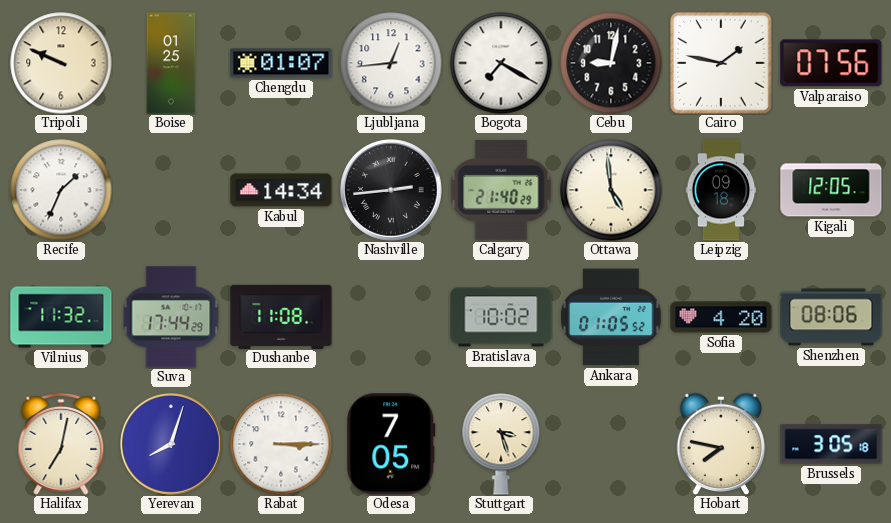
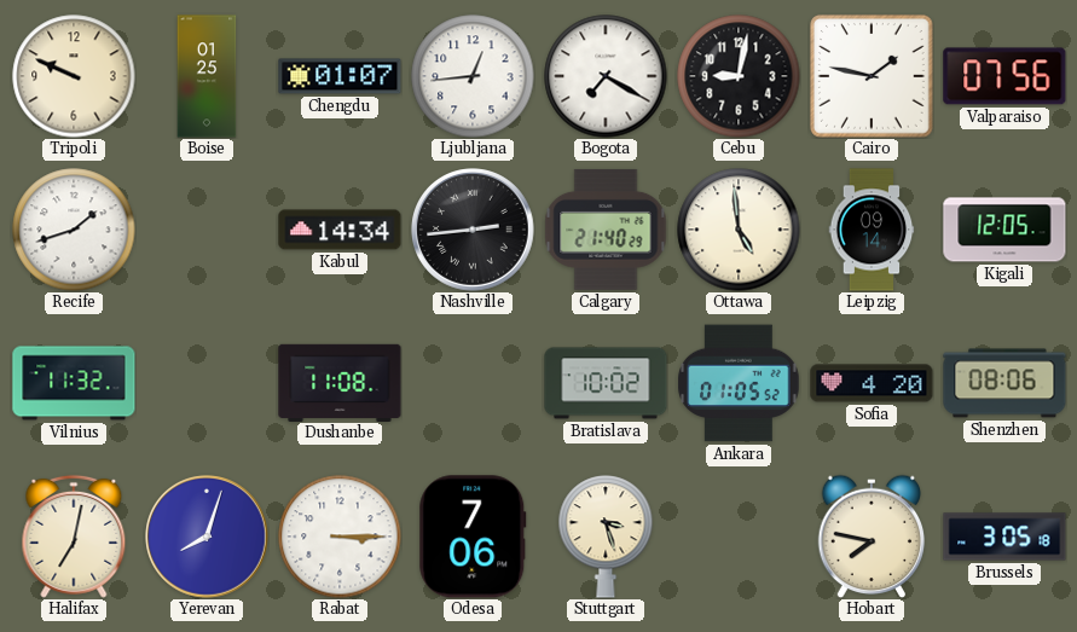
Recife: 1:34 -> 1:42
Leipzig: 09:18 -> 09:14
Suva: 17:44 -> none
Odesa: 7:05 -> 7:06
